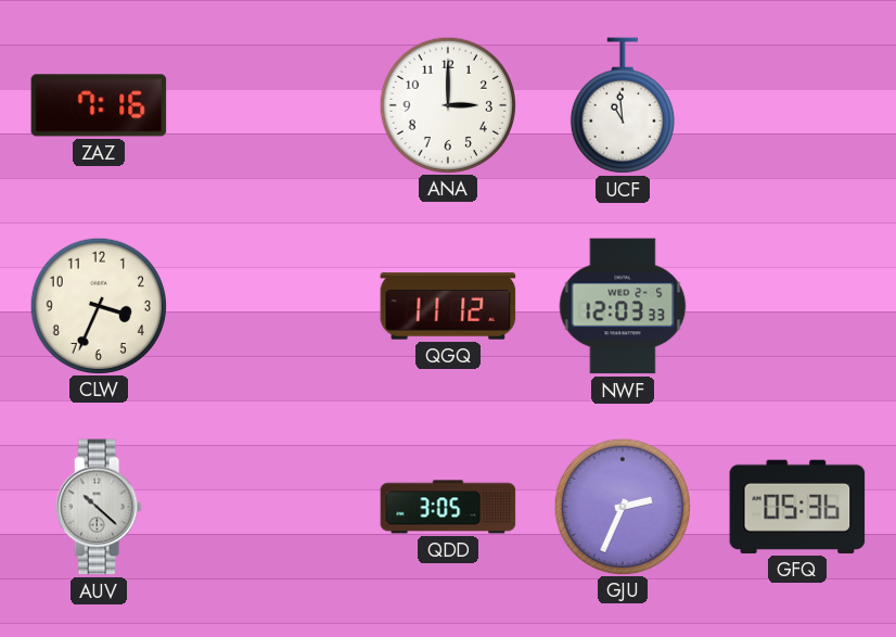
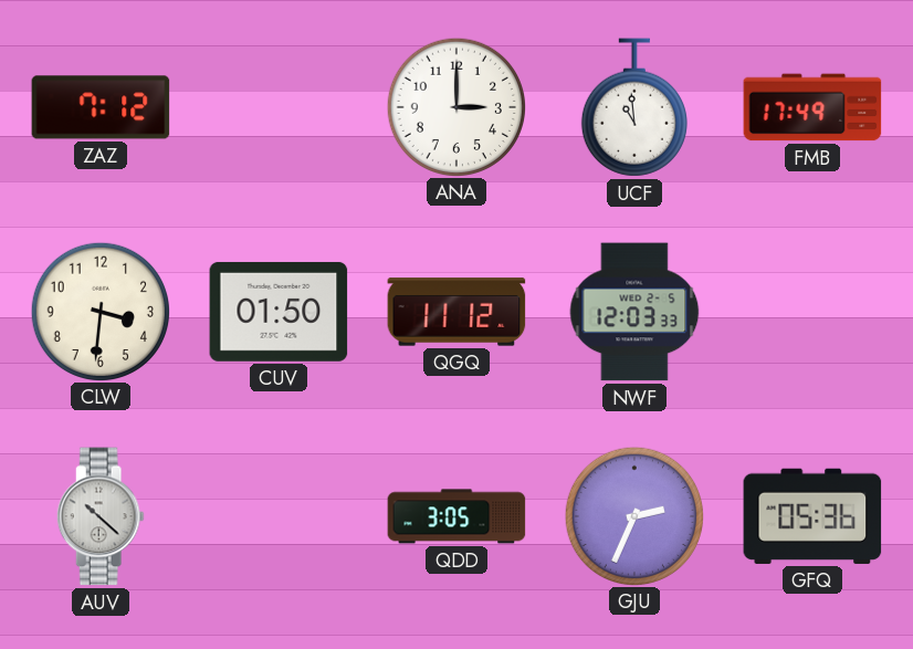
ZAZ: 7:16 -> 7:12
FMB: none -> 17:49
CLW: 3:34 -> 3:31
CUV: none -> 01:50
